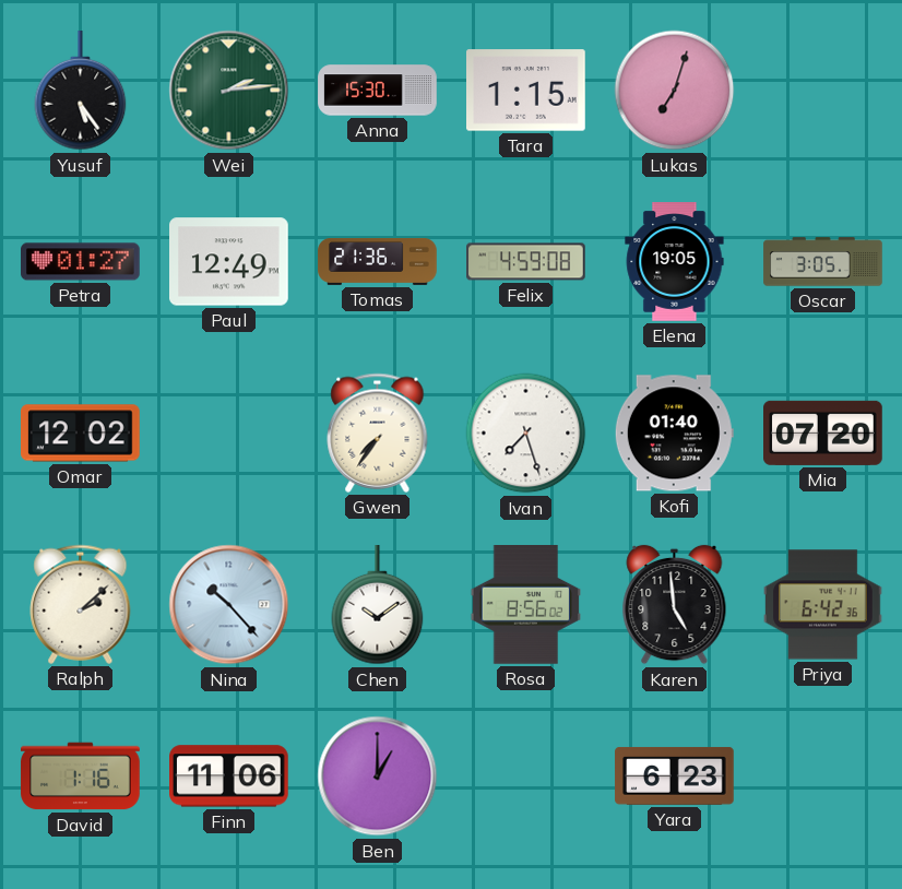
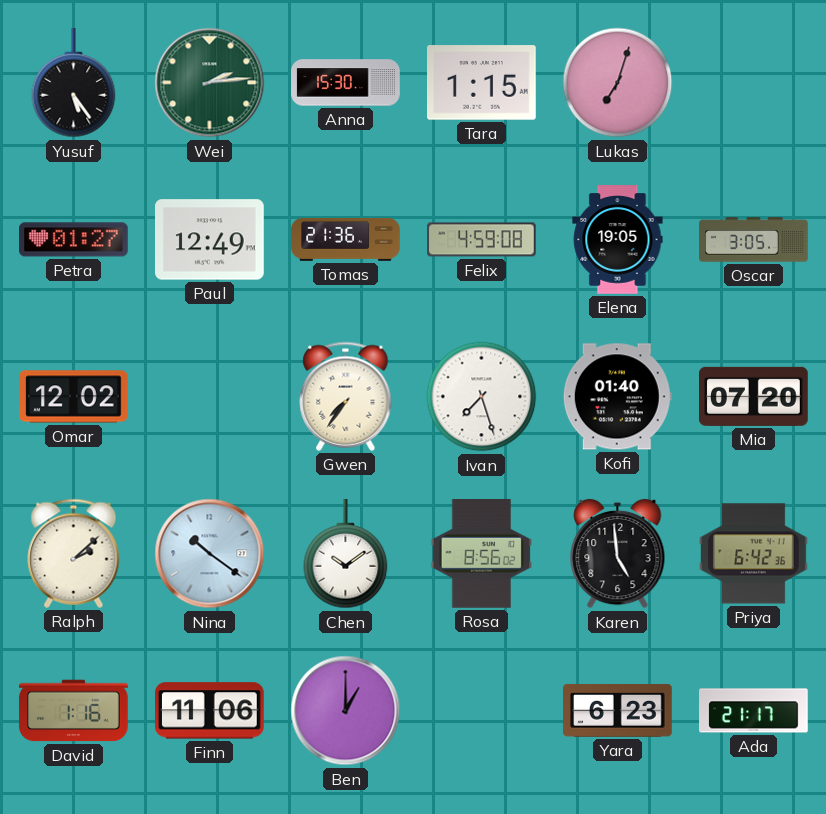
Nina: 10:23 -> 10:21
Ada: none -> 21:17
